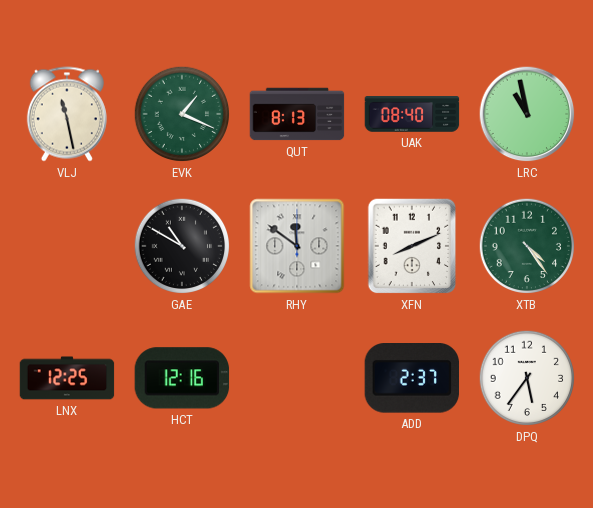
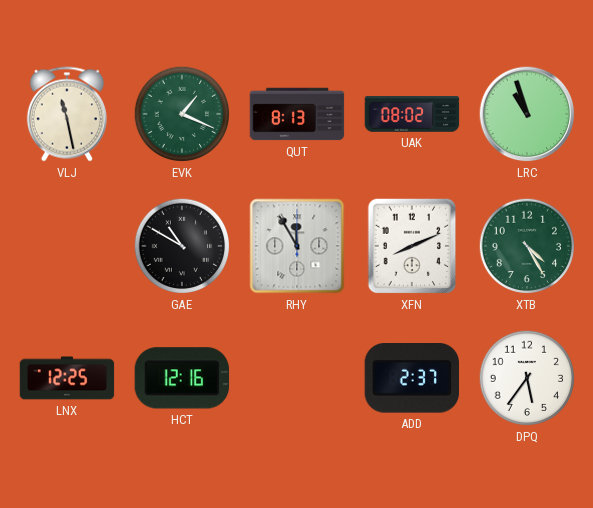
UAK: 08:40 -> 08:02
LRC: 10:58 -> 10:57
RHY: 11:51 -> 11:55
XTB: 4:24 -> 4:25
